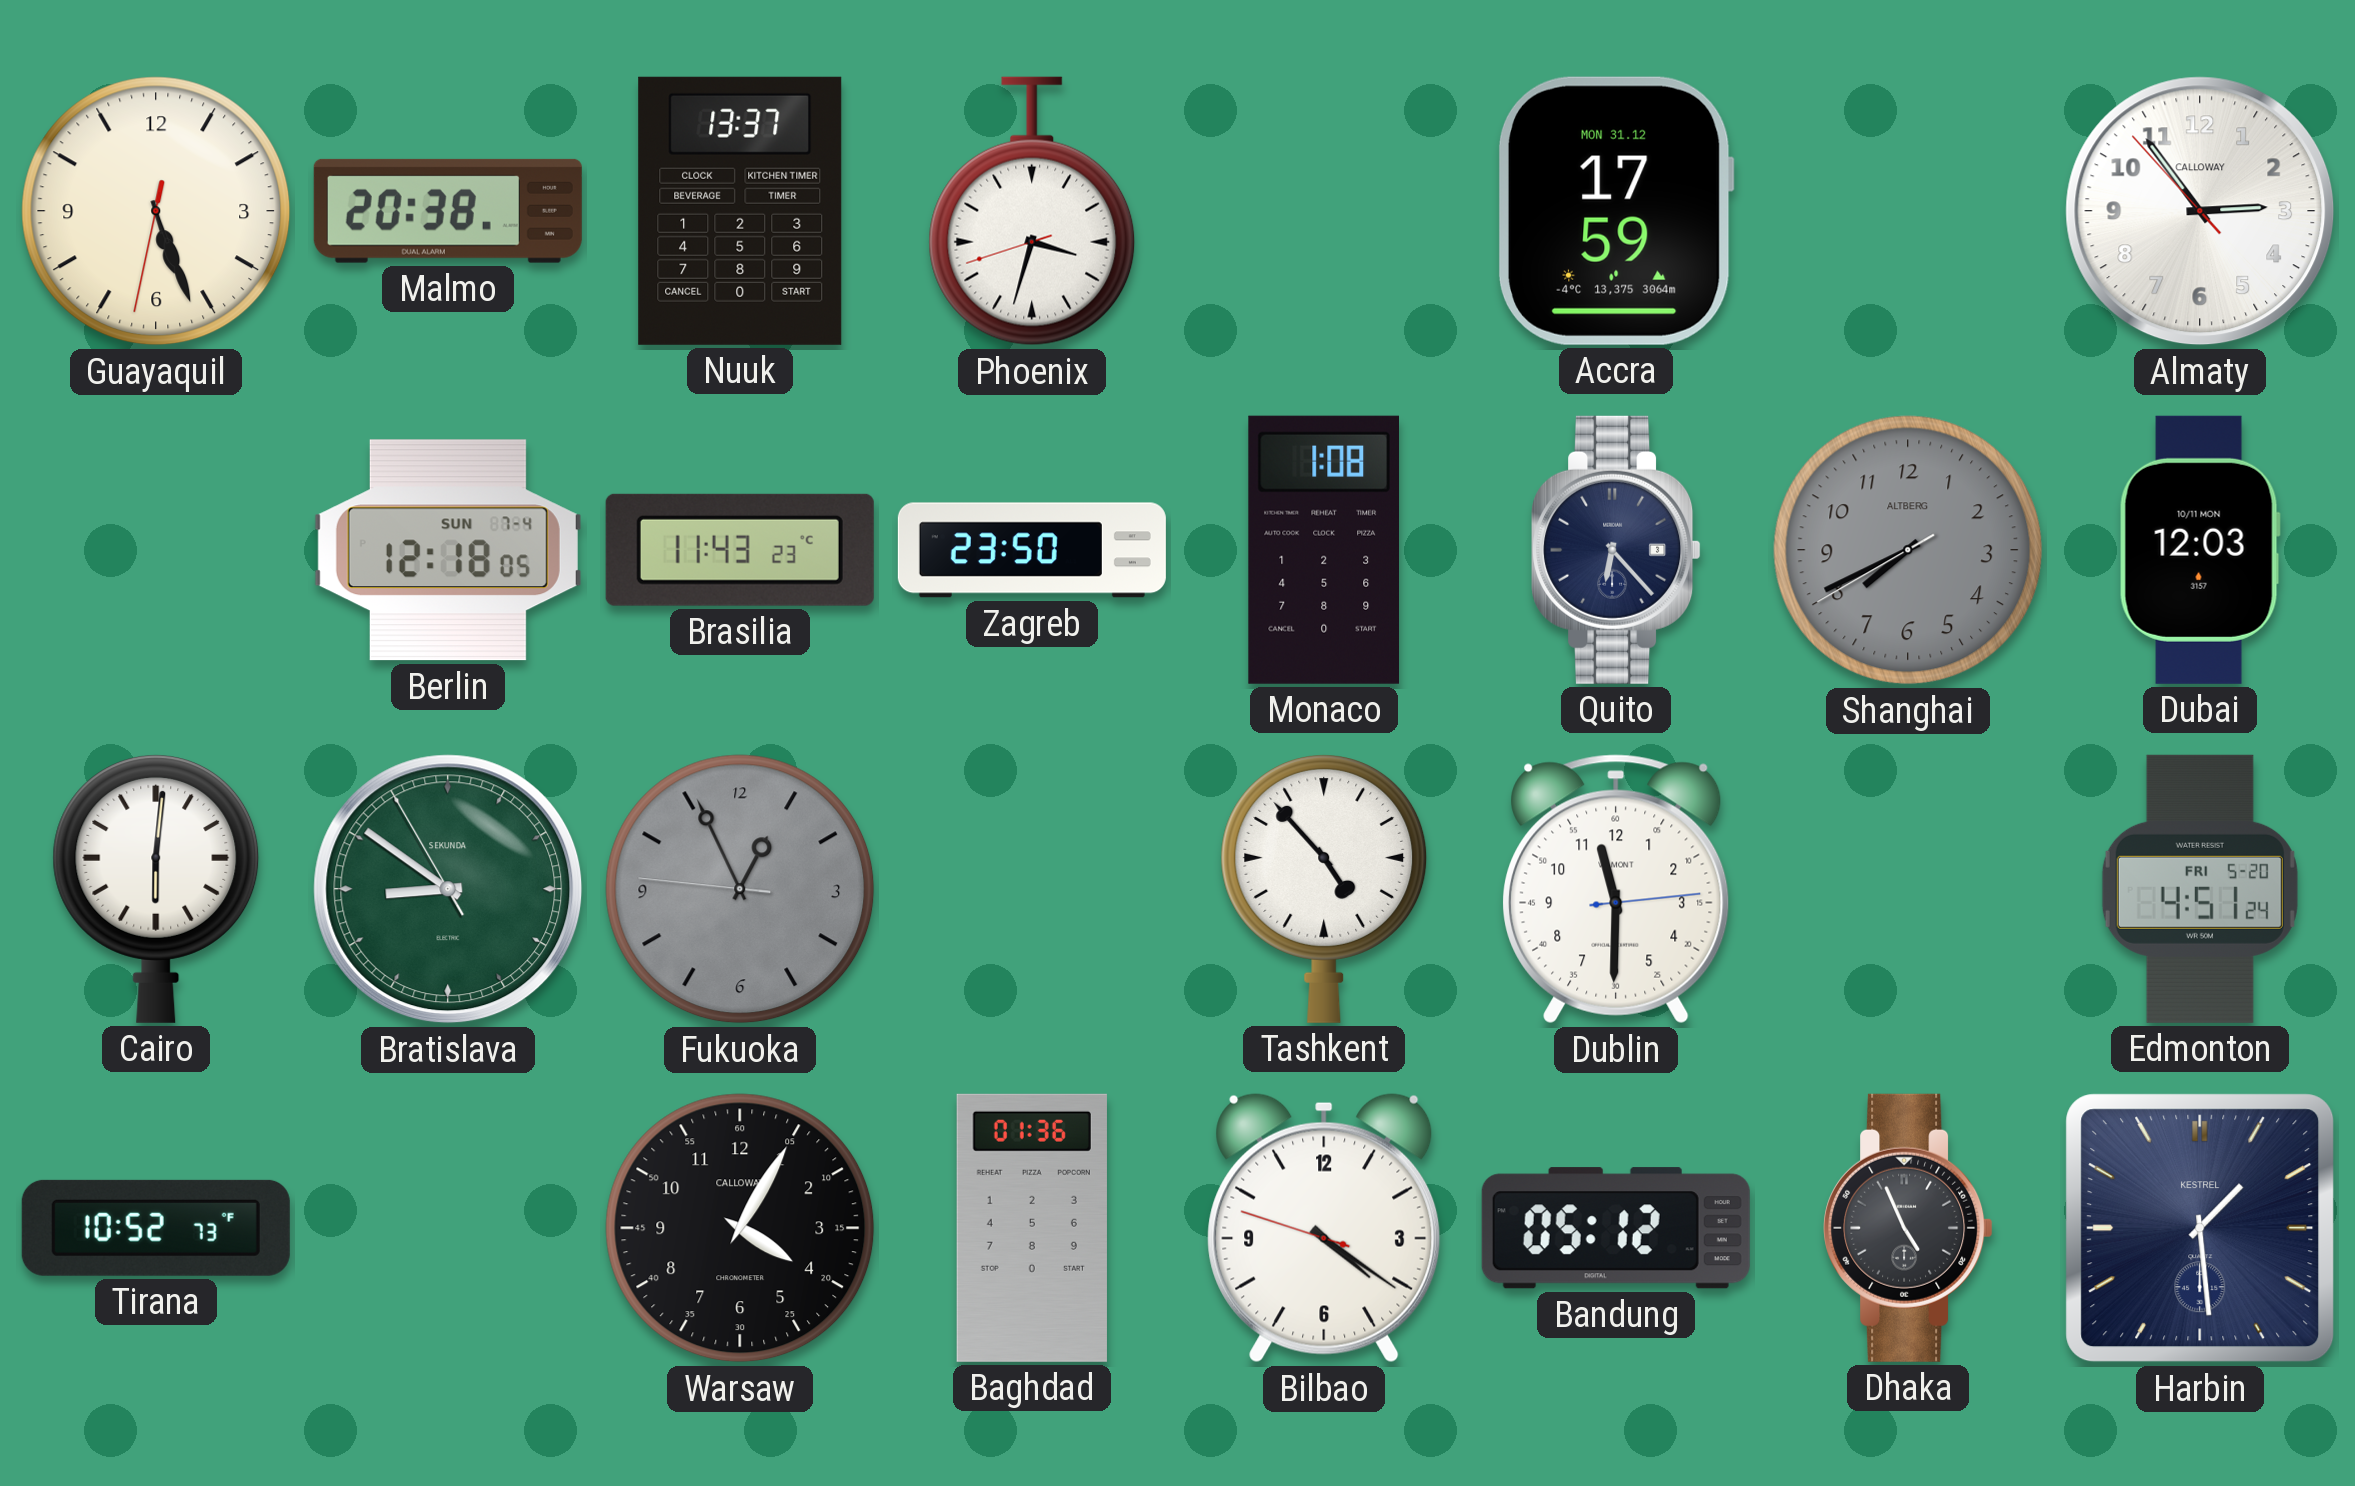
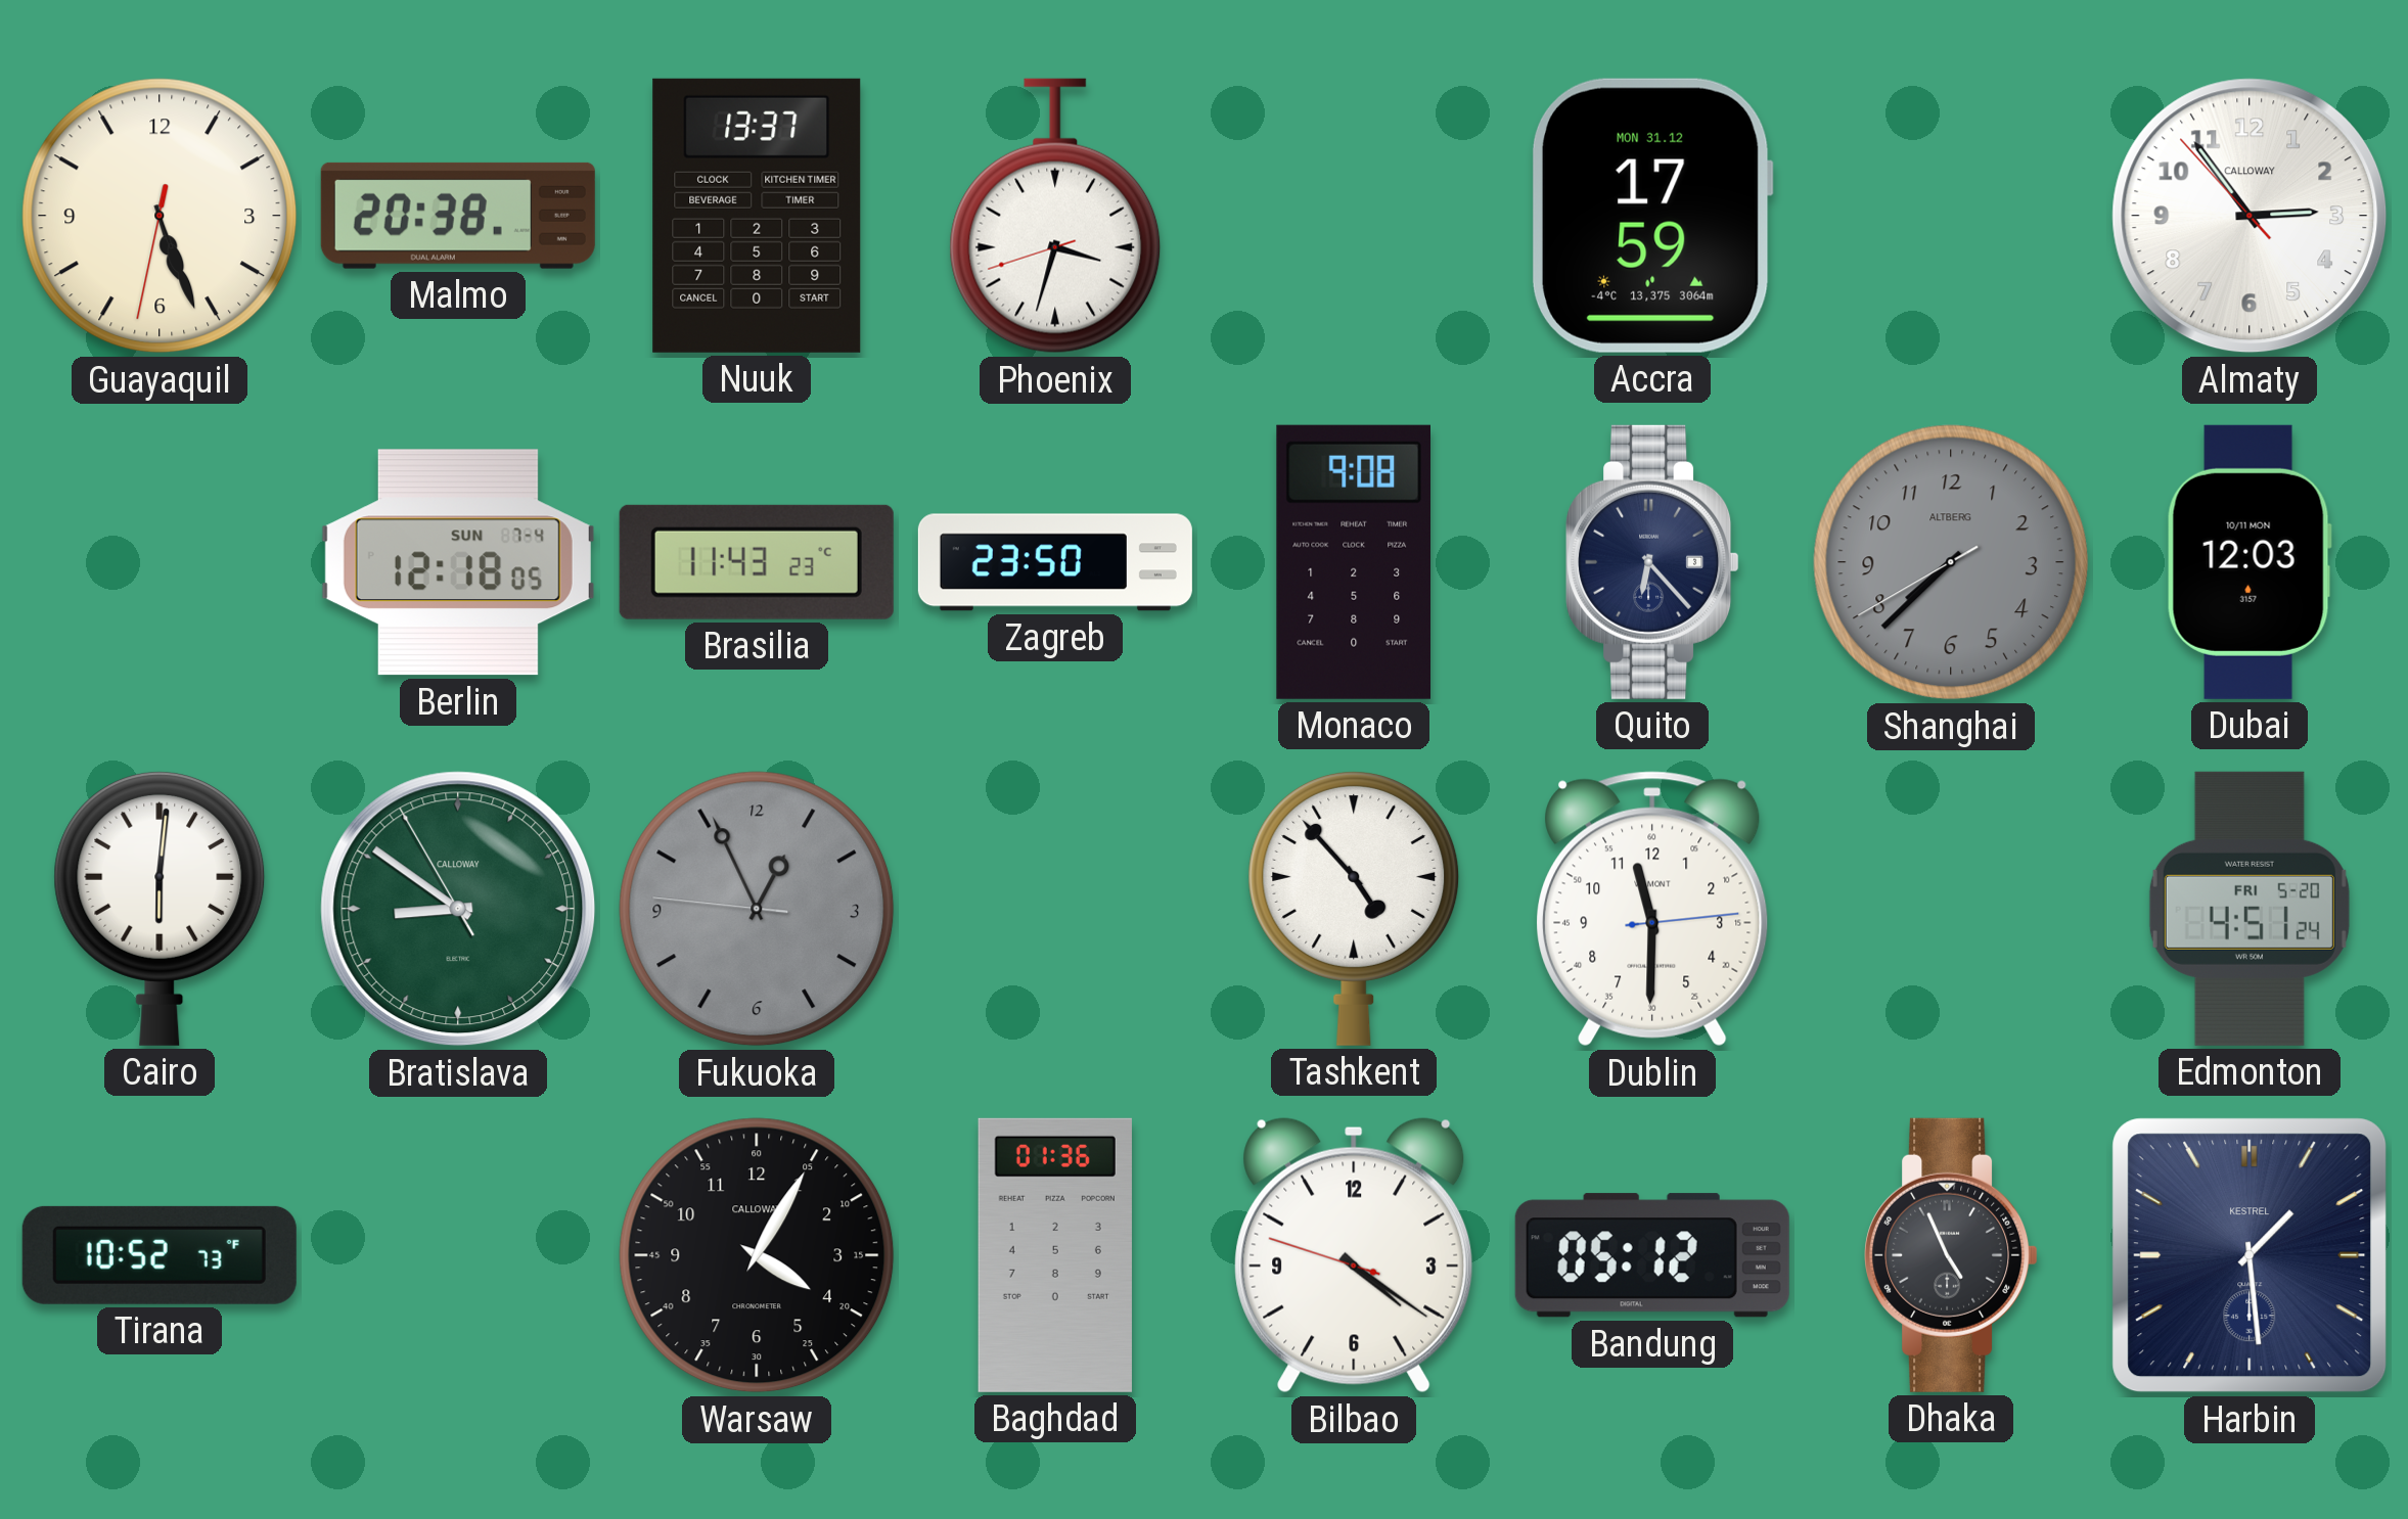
Monaco: 1:08 -> 9:08
Shanghai: 7:40 -> 7:37
Bratislava brand: SEKUNDA -> CALLOWAY
